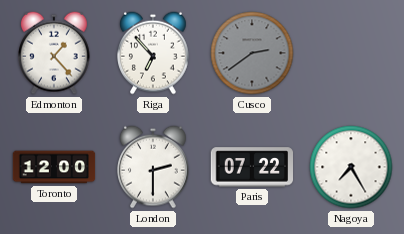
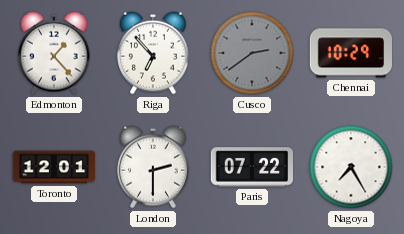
Chennai: none -> 10:29
Toronto: 12:00 -> 12:01
